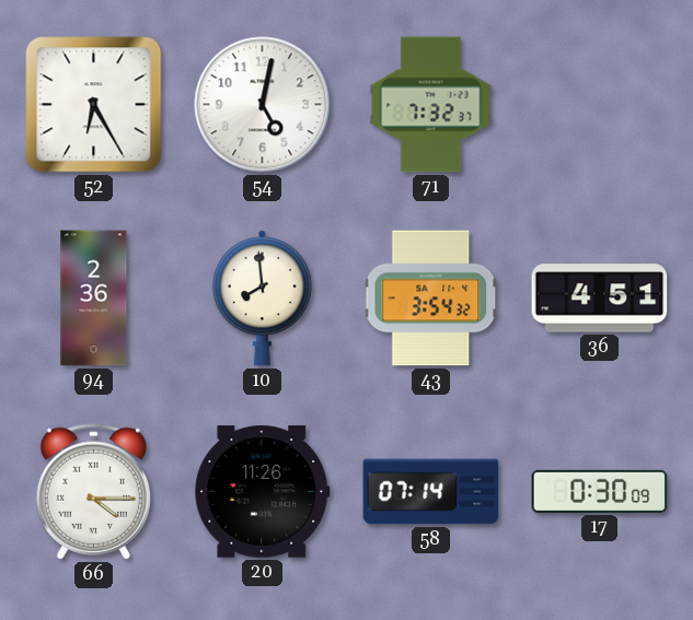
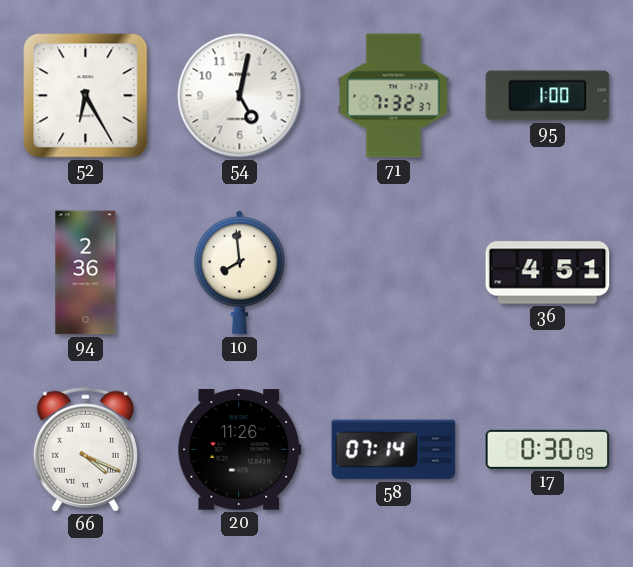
95: none -> 1:00
43: 3:54 -> none
66: 4:15 -> 4:19
